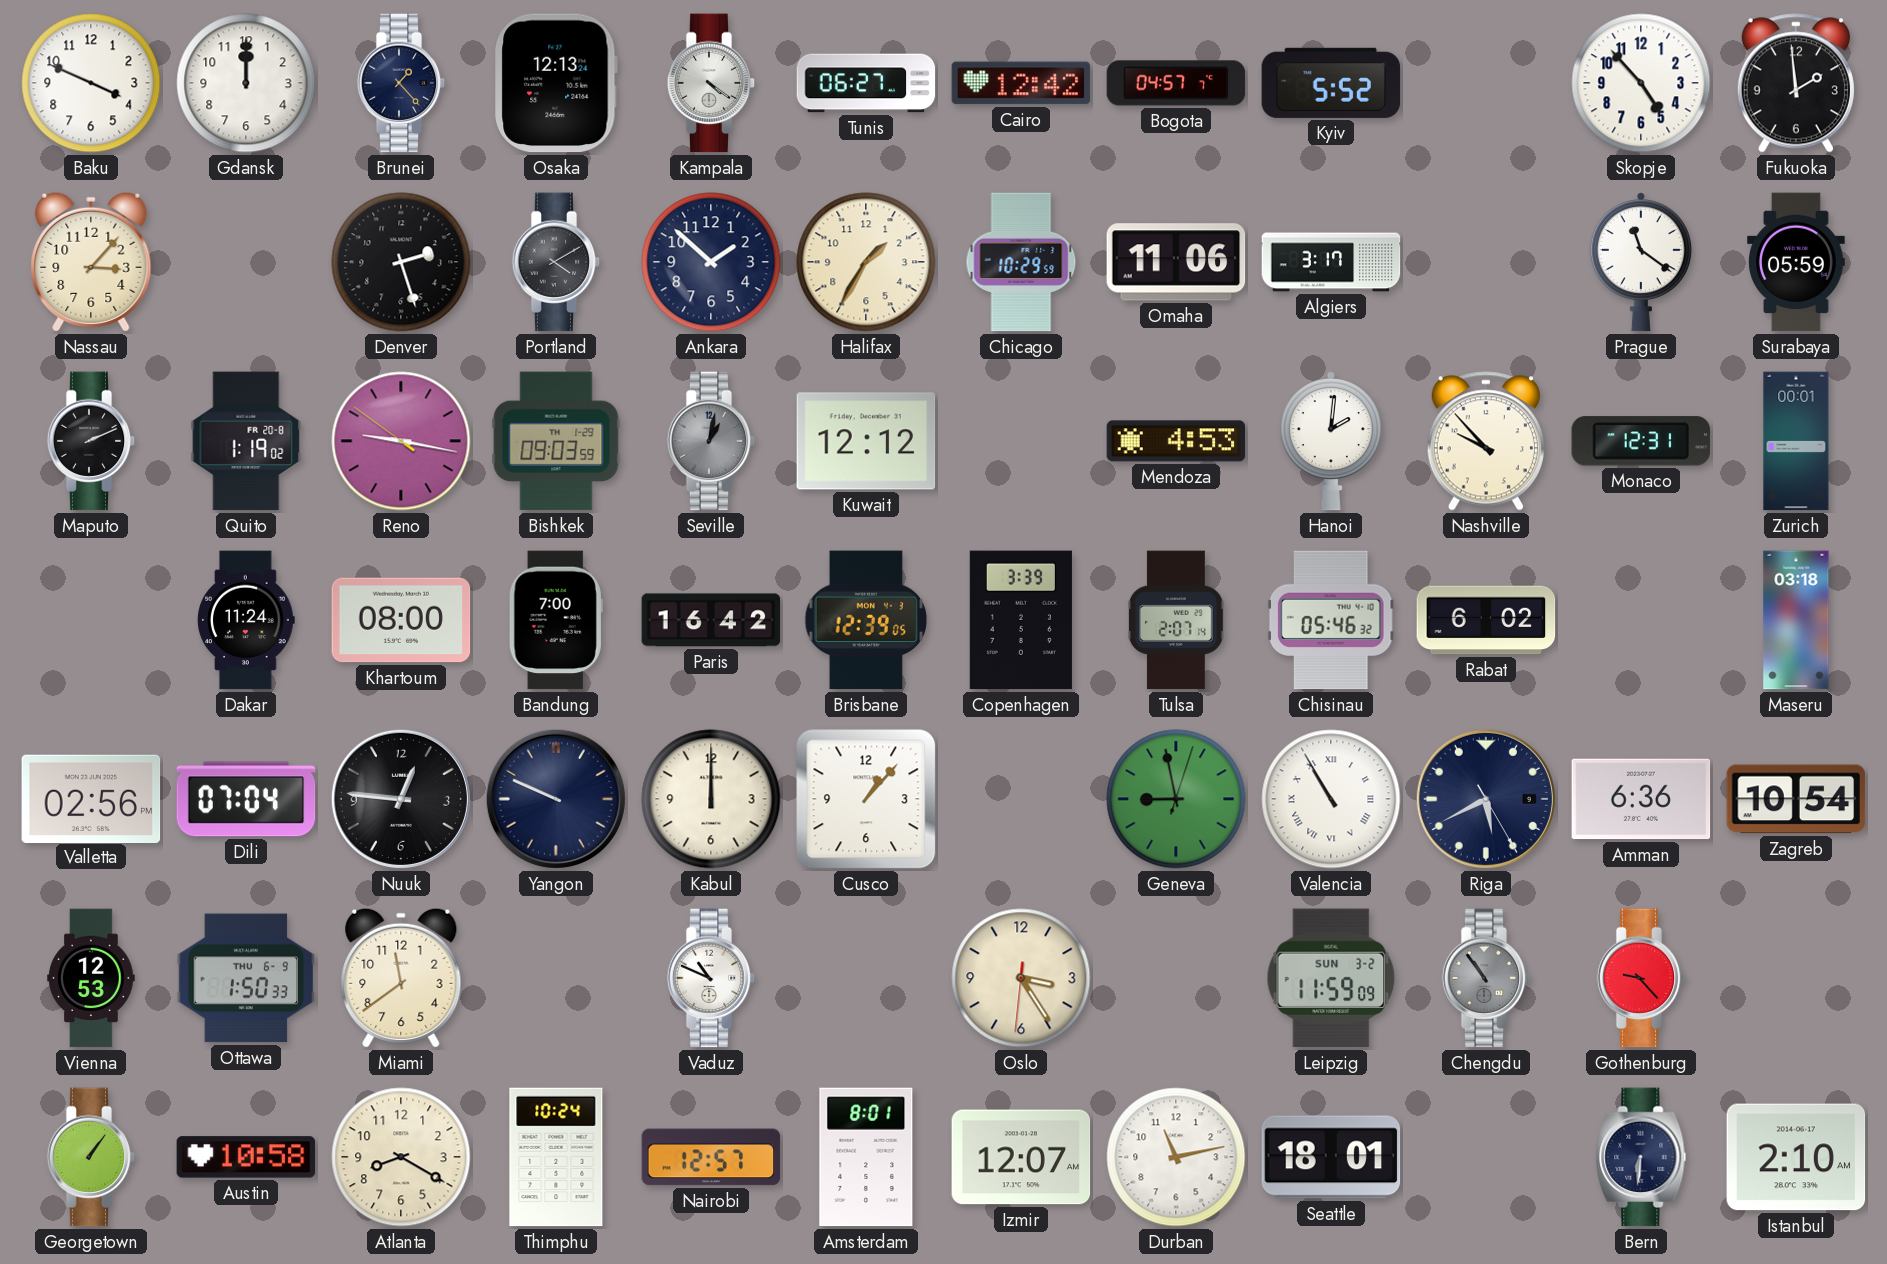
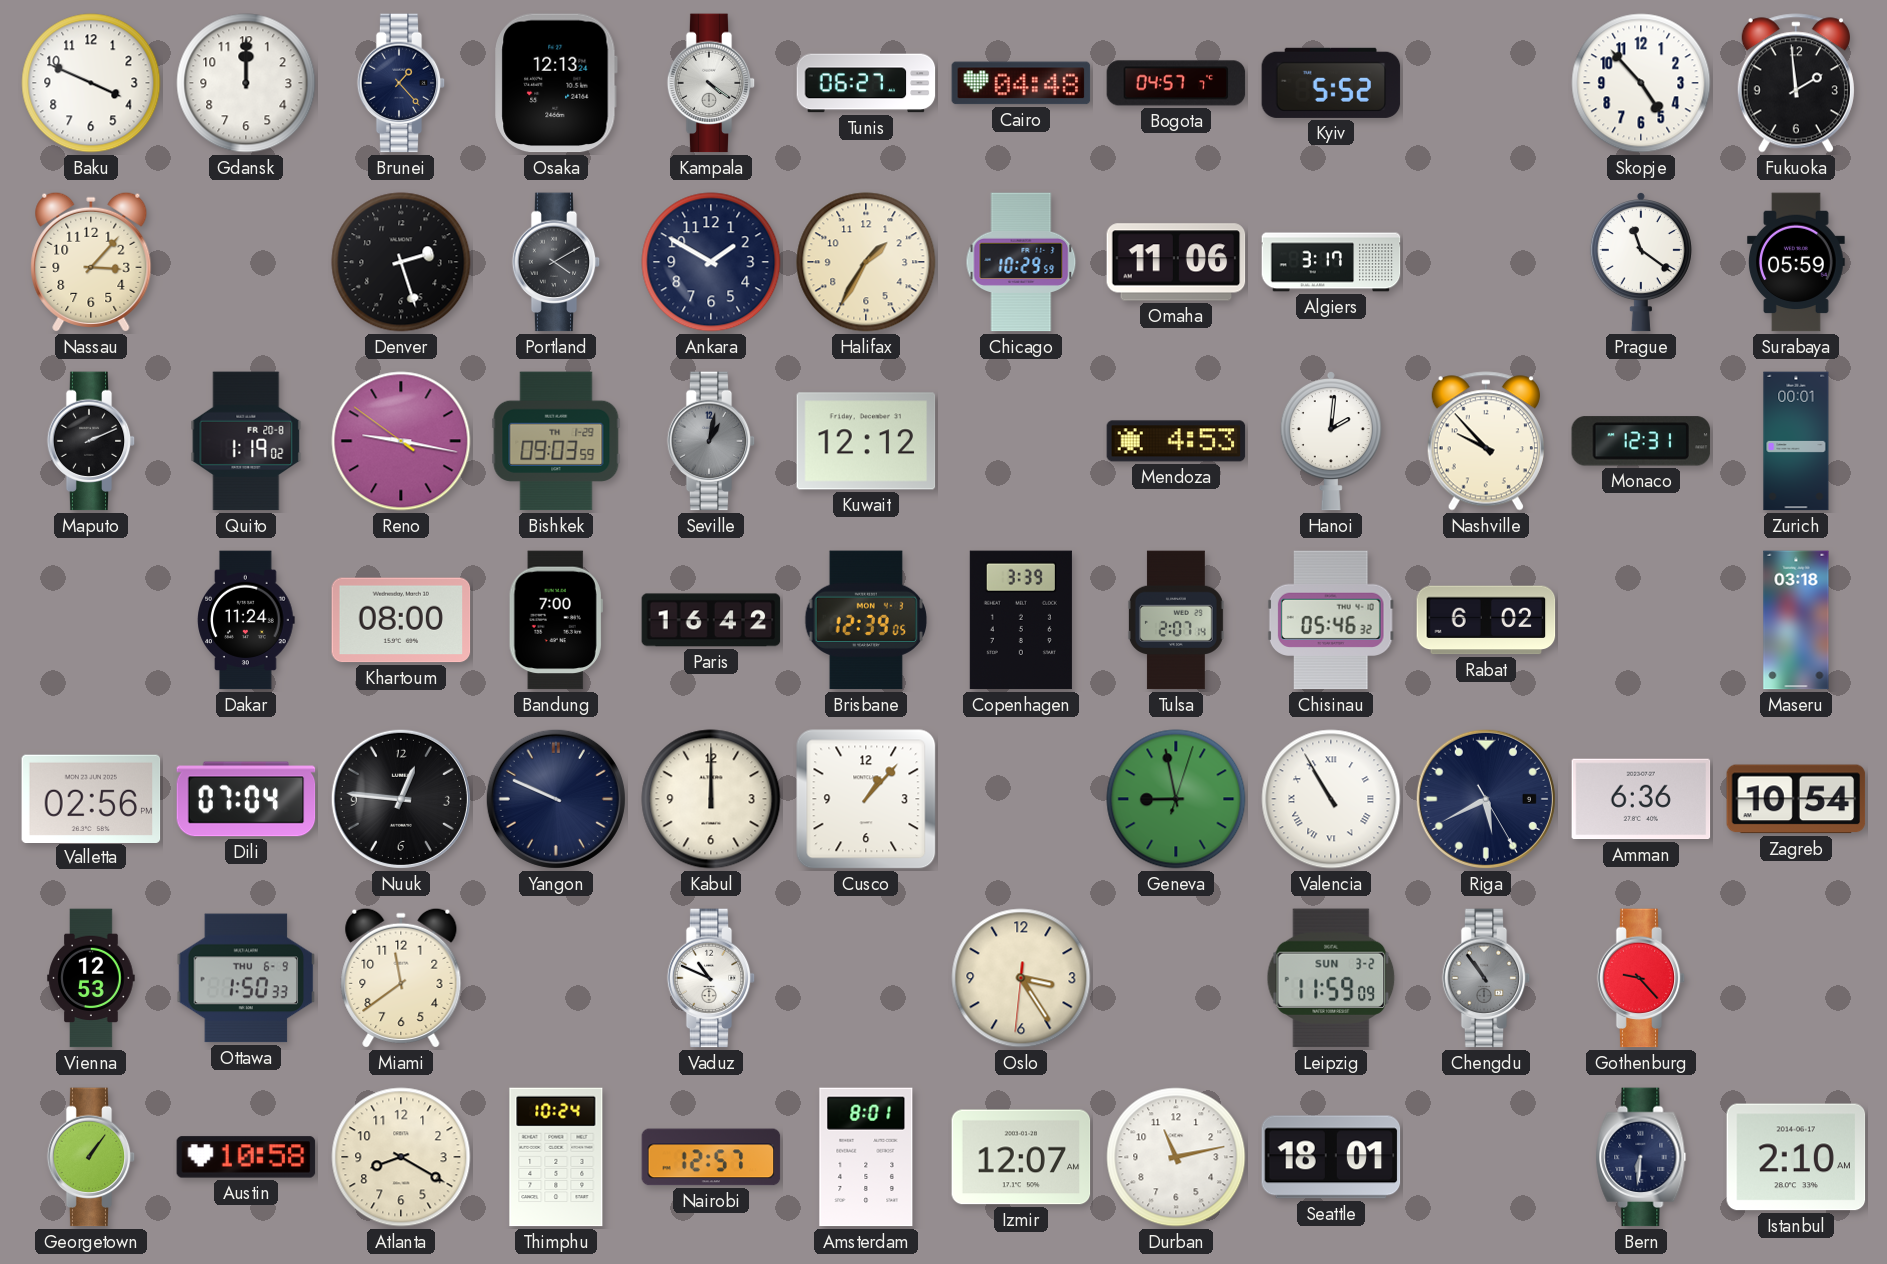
Cairo: 12:42 -> 04:48
Ankara: 1:52 -> 1:50
